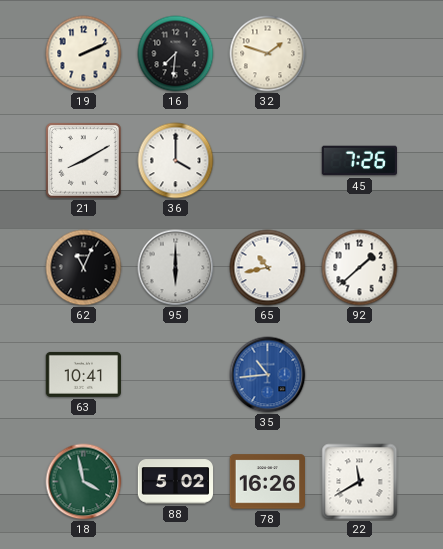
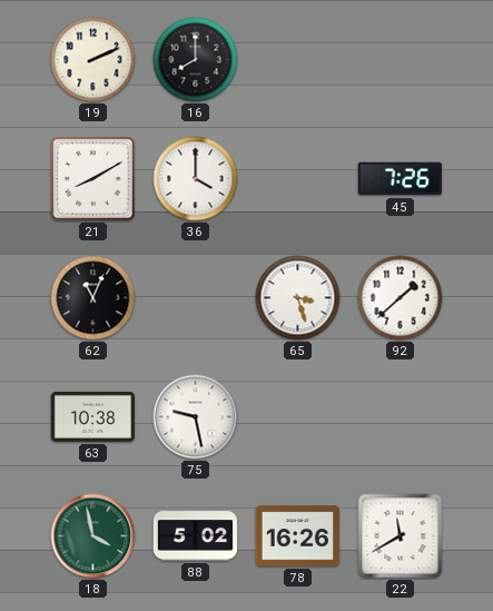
16: 7:31 -> 8:00
32: 1:48 -> none
95: 6:00 -> none
65: 10:43 -> 3:27
63: 10:41 -> 10:38
75: none -> 9:28
35: 10:44 -> none
